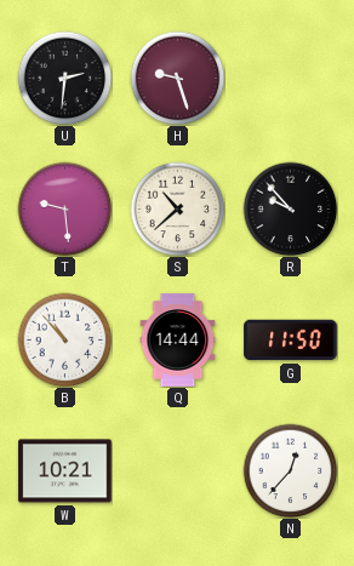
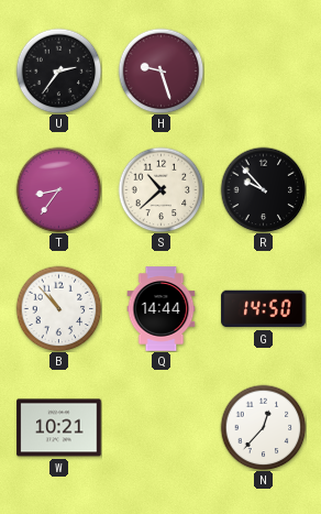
U: 2:31 -> 2:36
T: 9:29 -> 8:36
G: 11:50 -> 14:50
